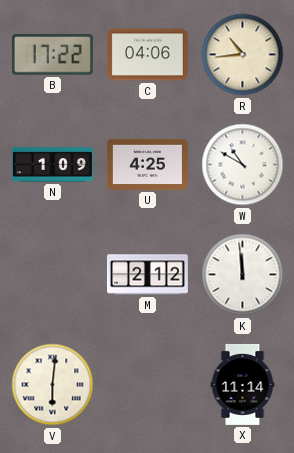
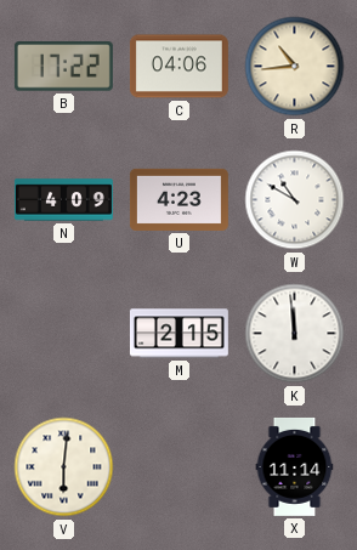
N: 1:09 -> 4:09
U: 4:25 -> 4:23
M: 2:12 -> 2:15
